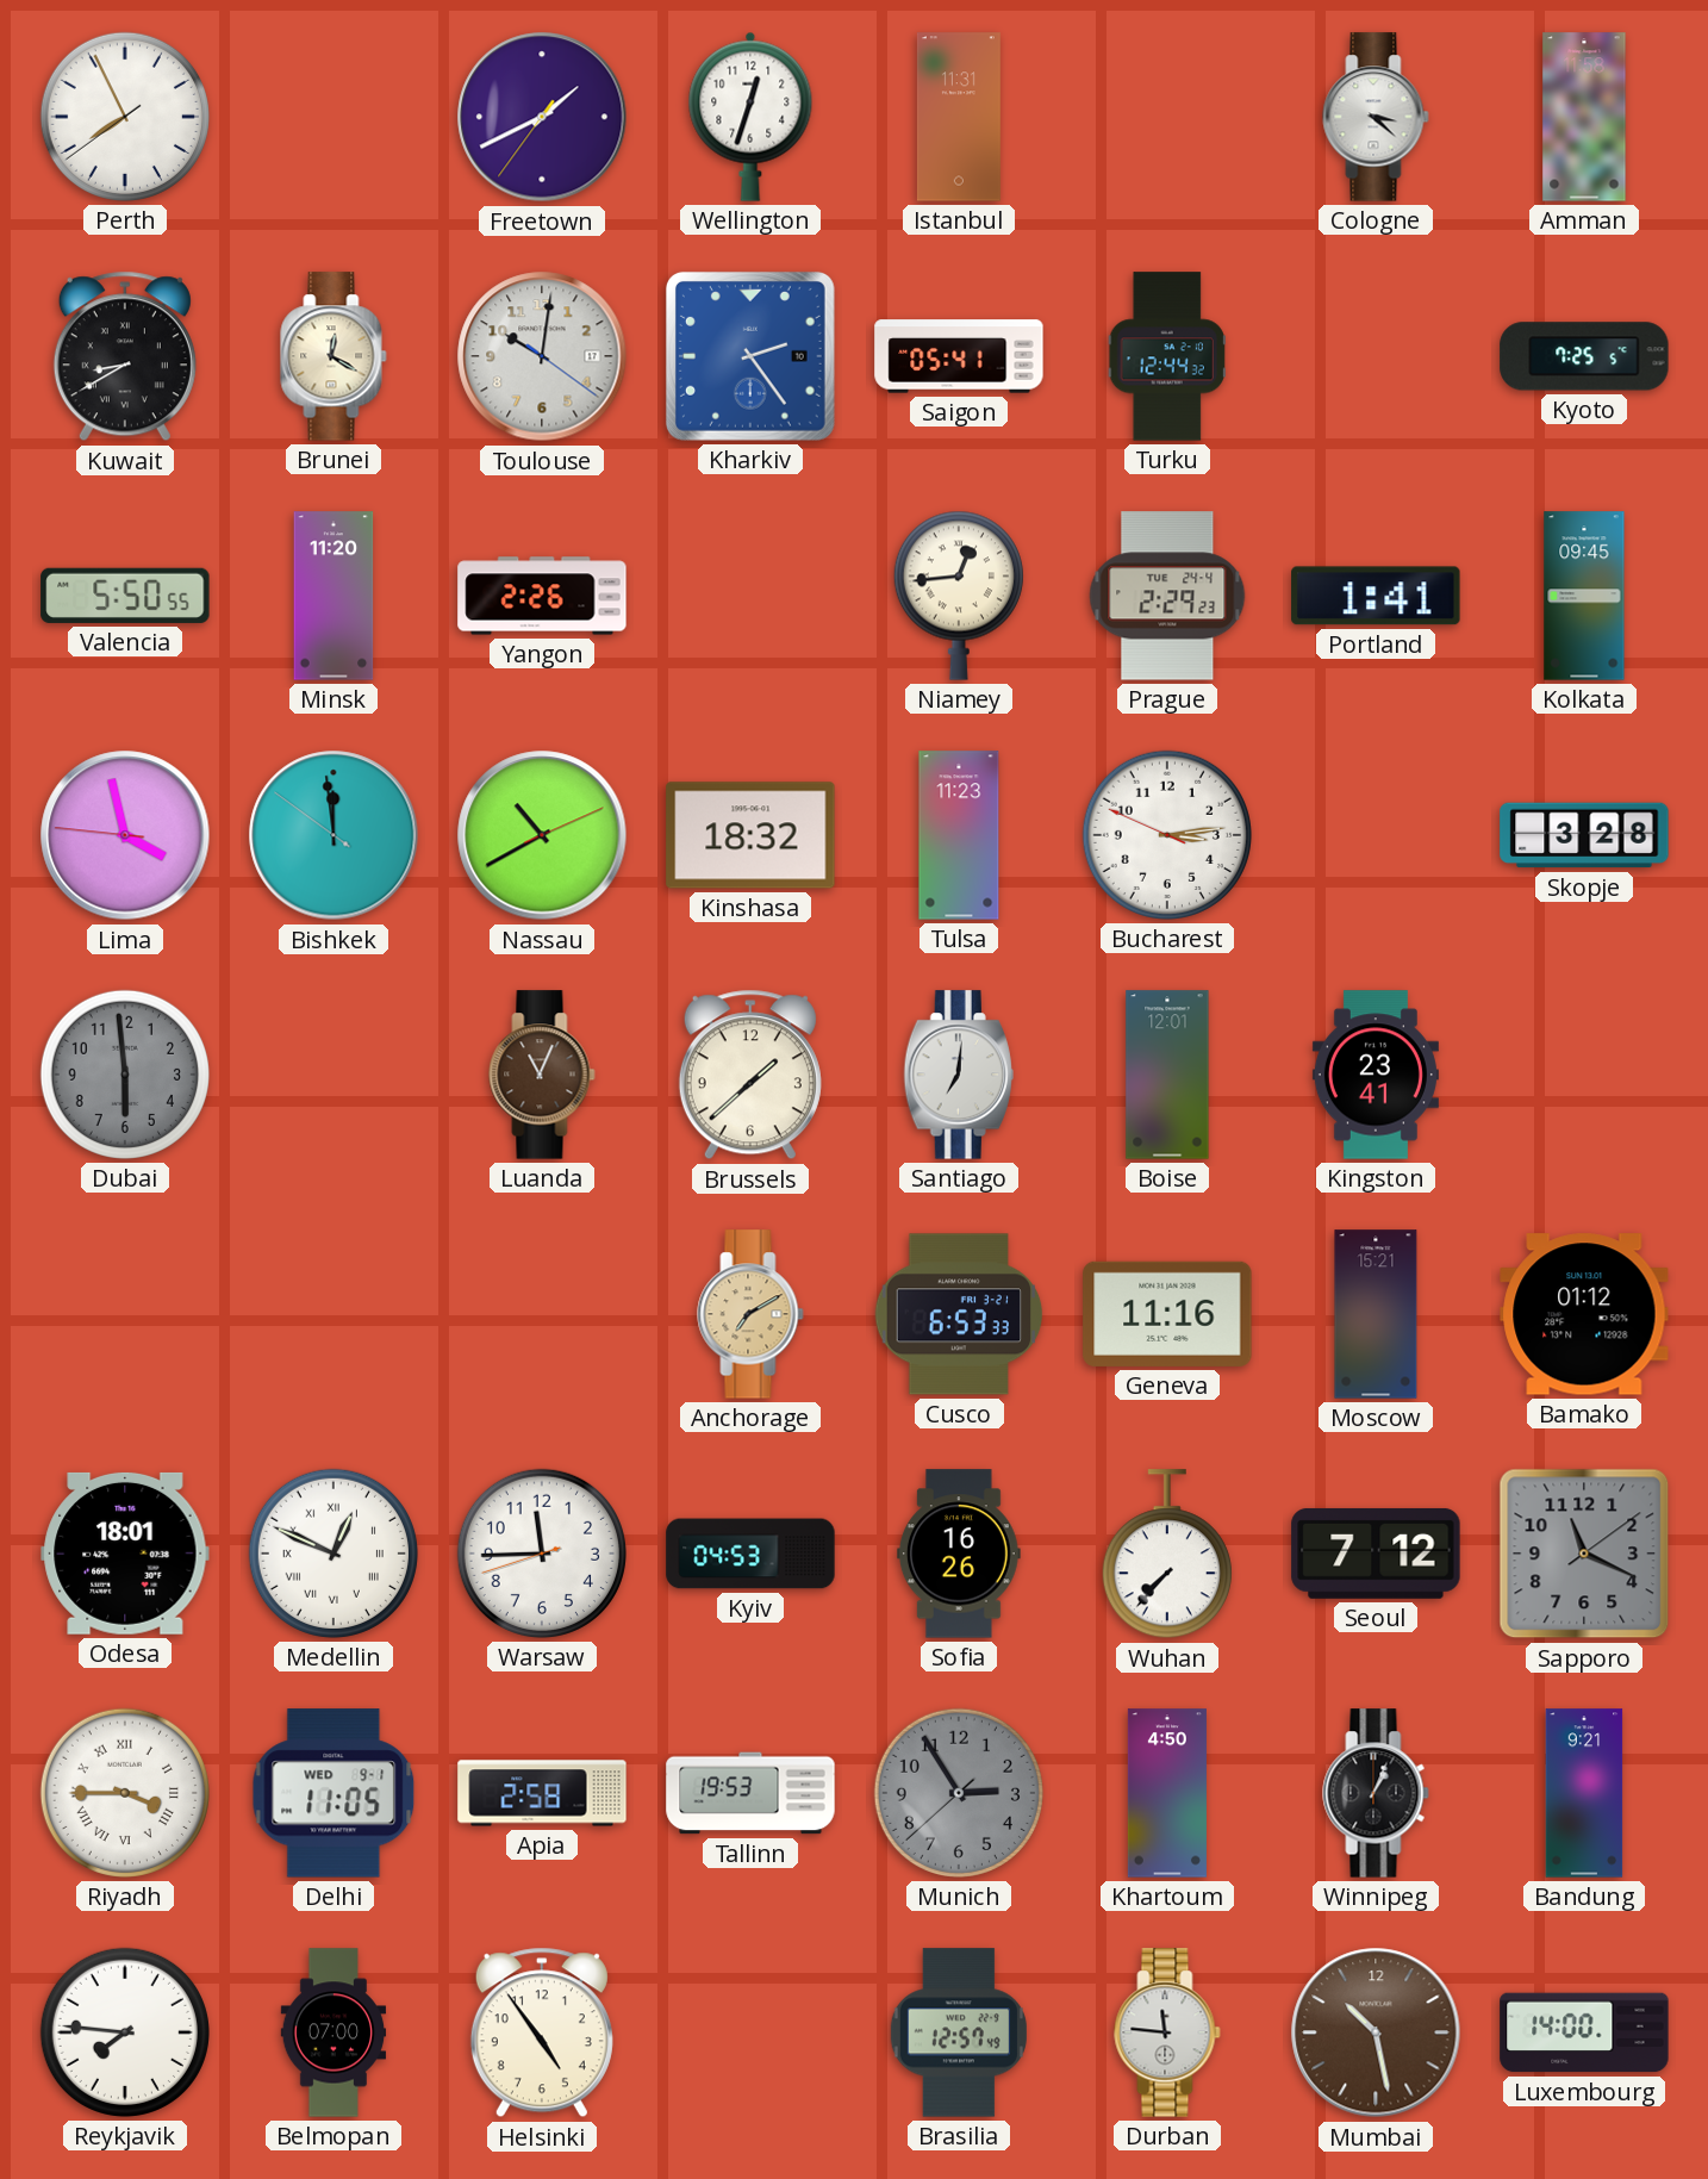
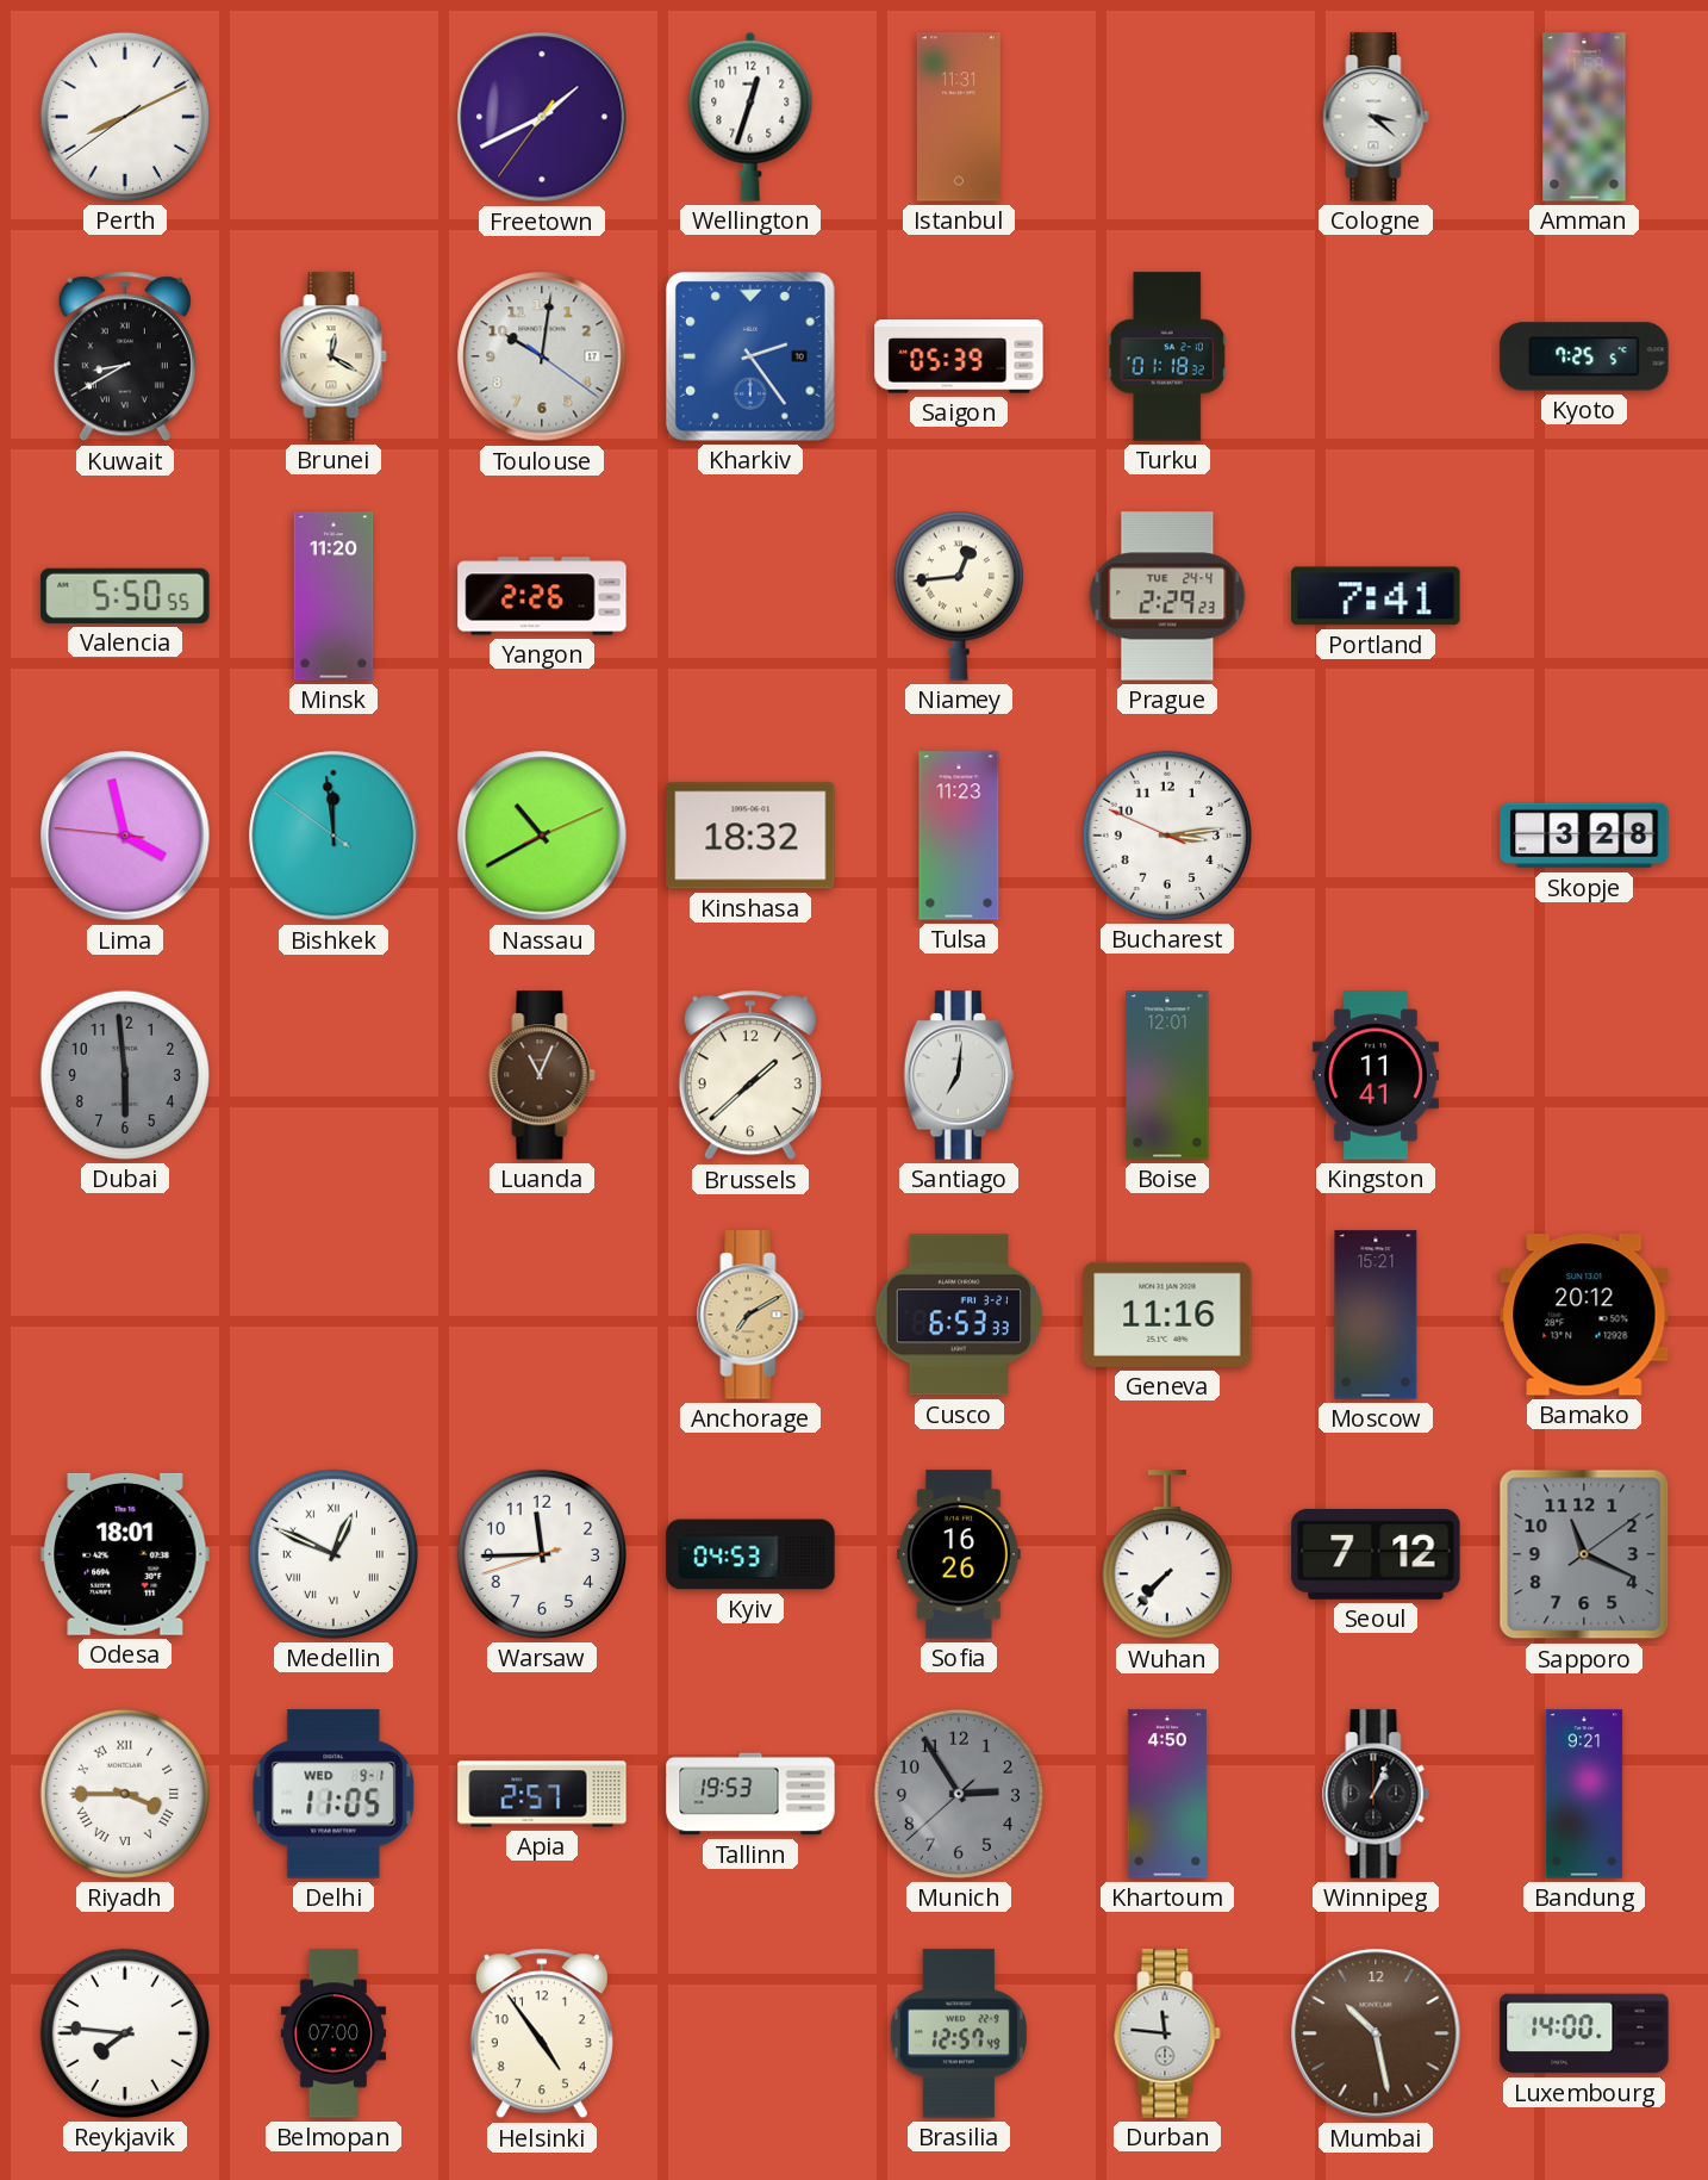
Perth: 7:55 -> 8:10
Saigon: 05:41 -> 05:39
Turku: 12:44 -> 01:18
Portland: 1:41 -> 7:41
Kolkata: 09:45 -> none
Kingston: 23:41 -> 11:41
Bamako: 01:12 -> 20:12
Apia: 2:58 -> 2:57
